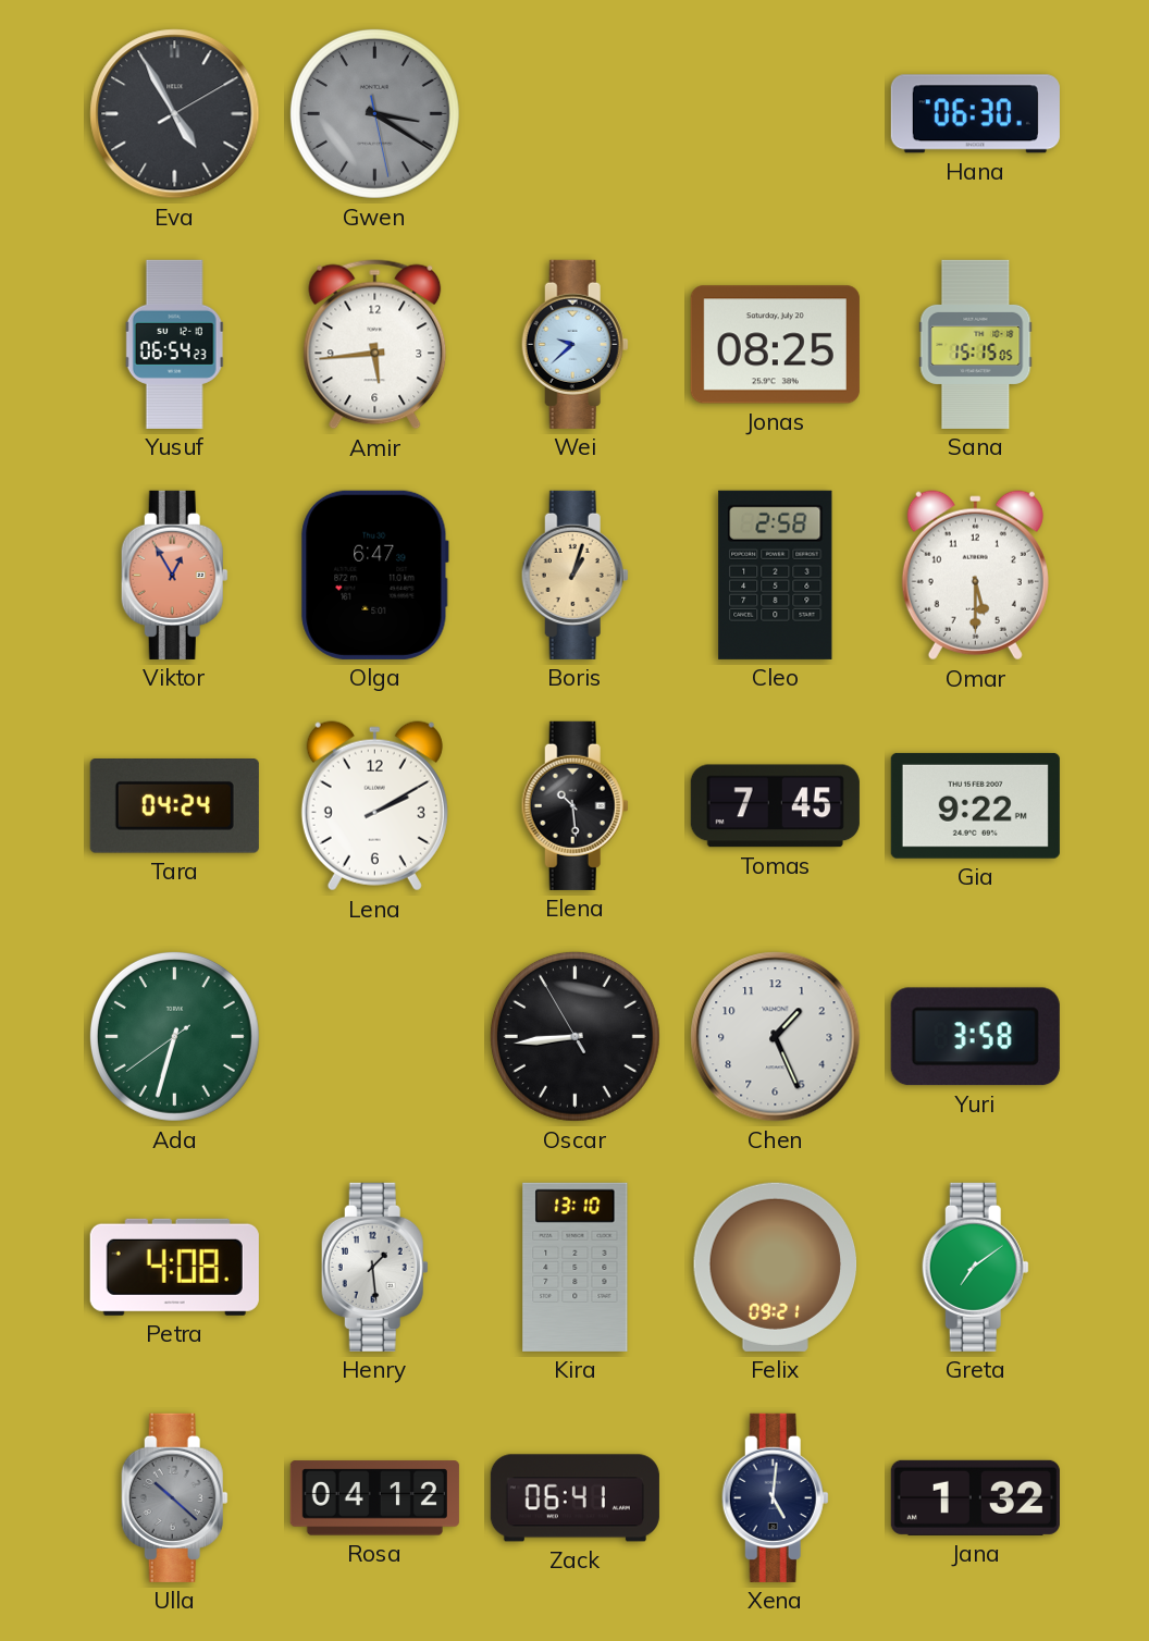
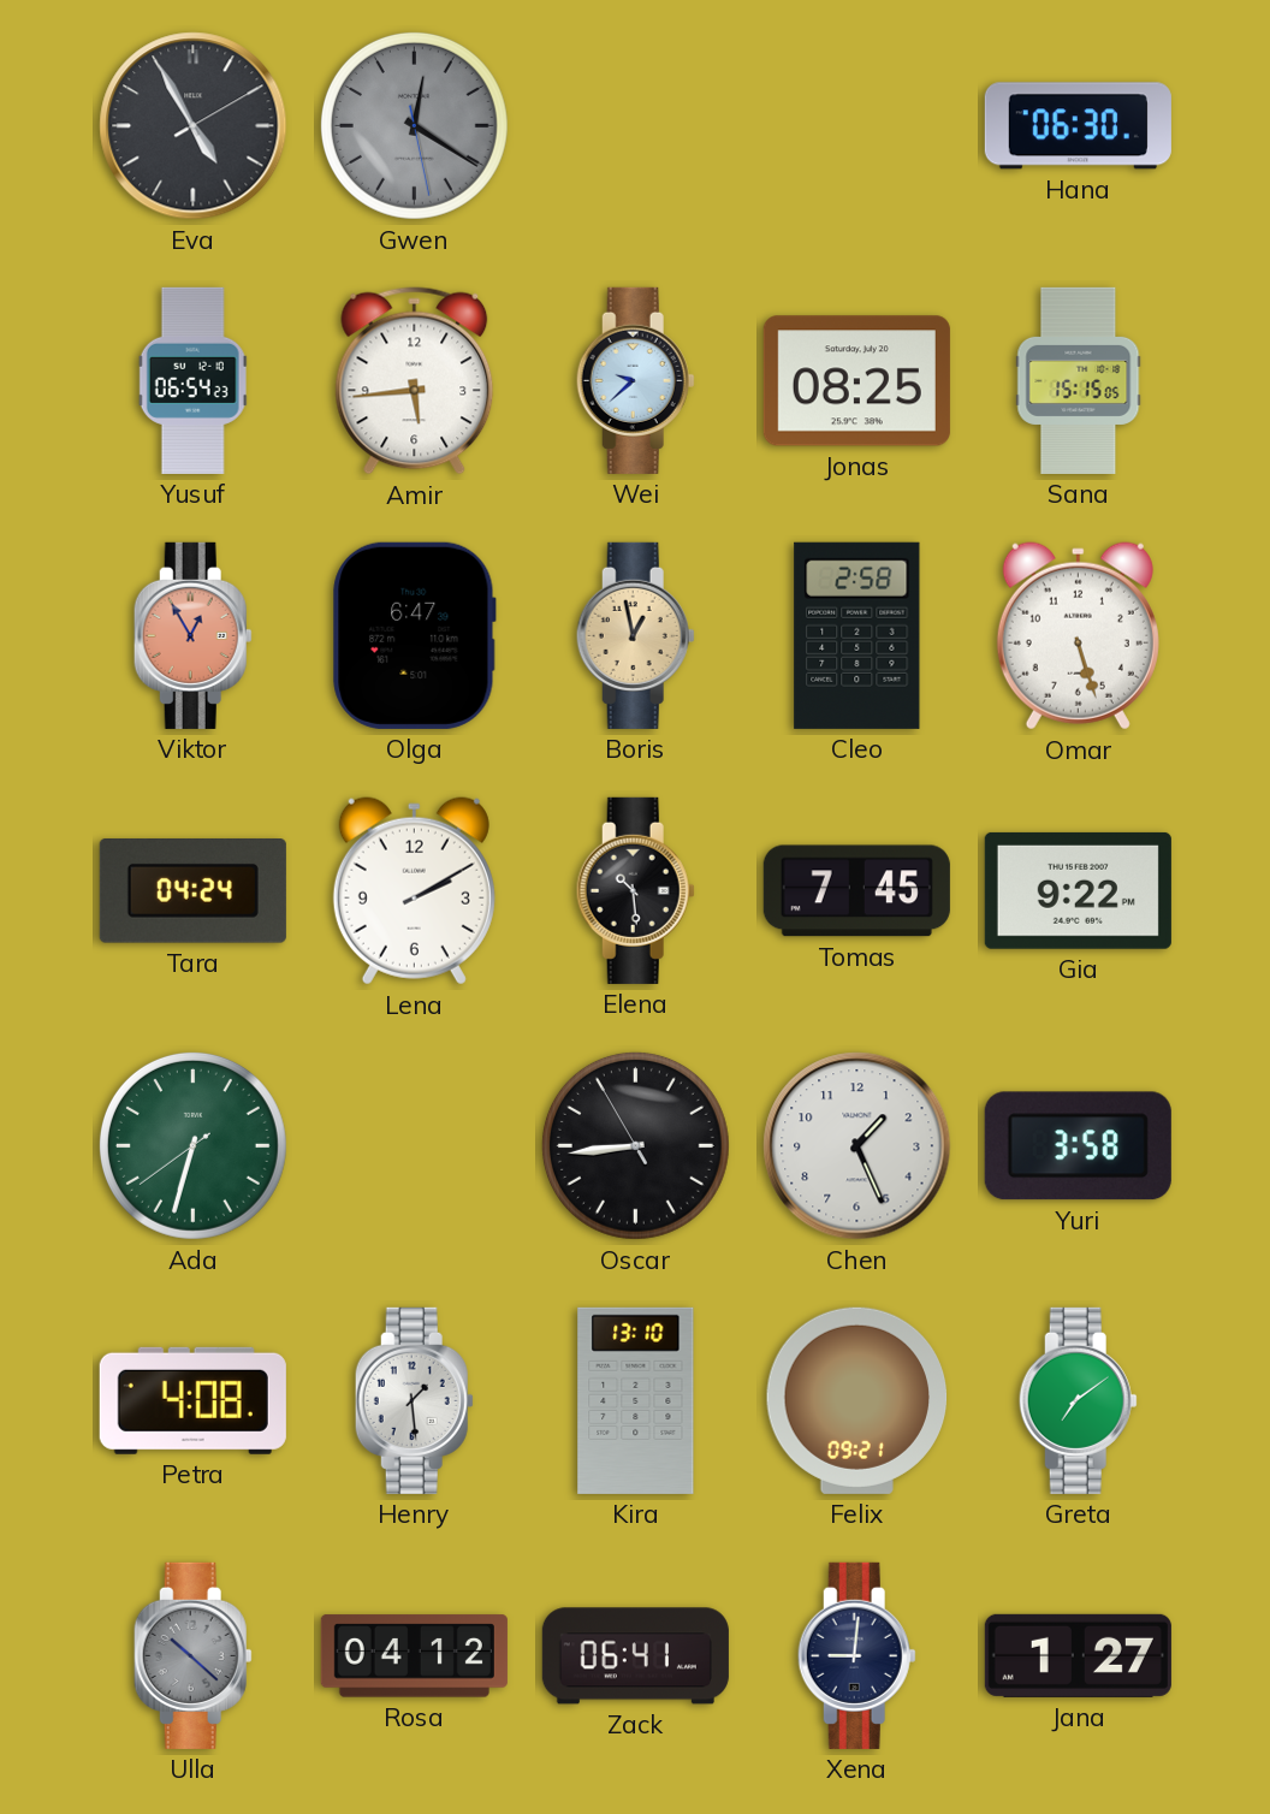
Gwen: 3:20 -> 12:20
Boris: 1:03 -> 12:58
Omar: 5:30 -> 5:27
Xena: 5:01 -> 9:01
Jana: 1:32 -> 1:27
